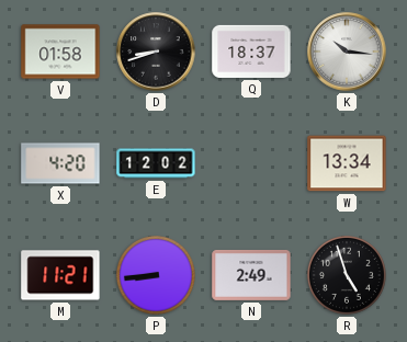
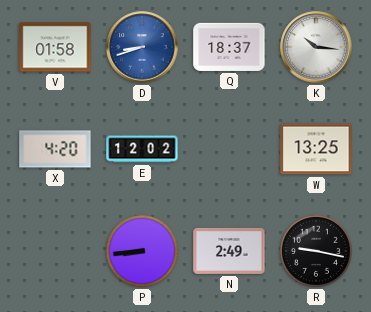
D dial: black -> blue
W: 13:34 -> 13:25
M: 11:21 -> none
R: 4:57 -> 9:17
